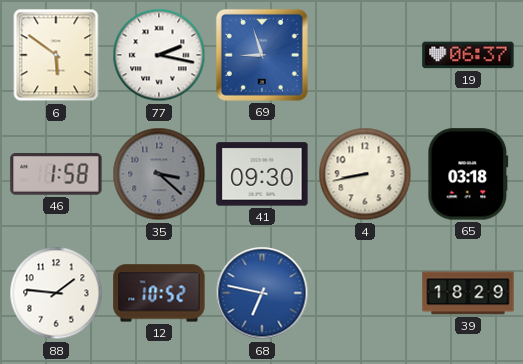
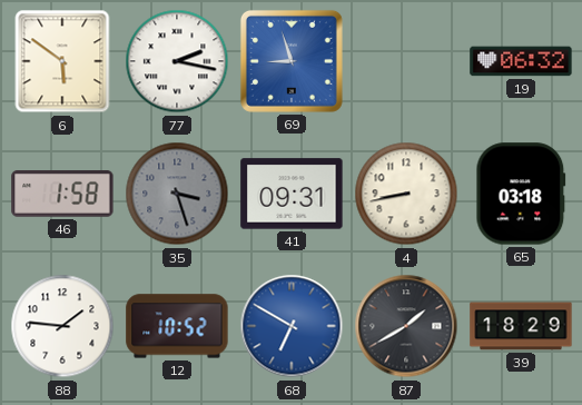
19: 06:37 -> 06:32
35: 3:22 -> 3:27
41: 09:30 -> 09:31
68: 6:47 -> 6:50
87: none -> 1:40
